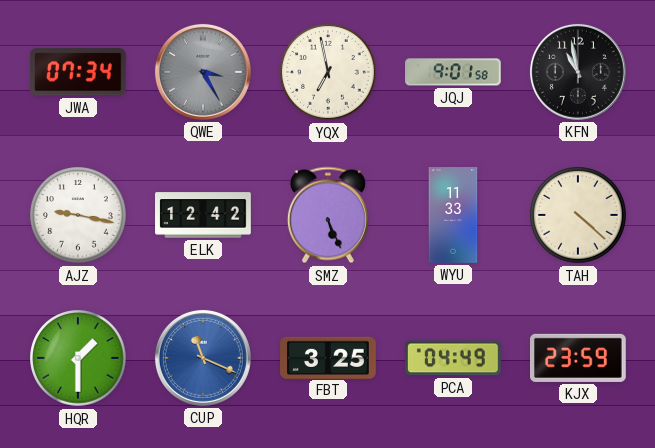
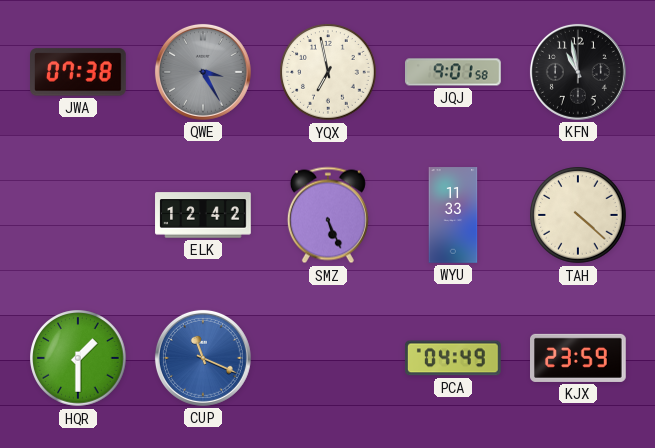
JWA: 07:34 -> 07:38
AJZ: 9:17 -> none
FBT: 3:25 -> none
